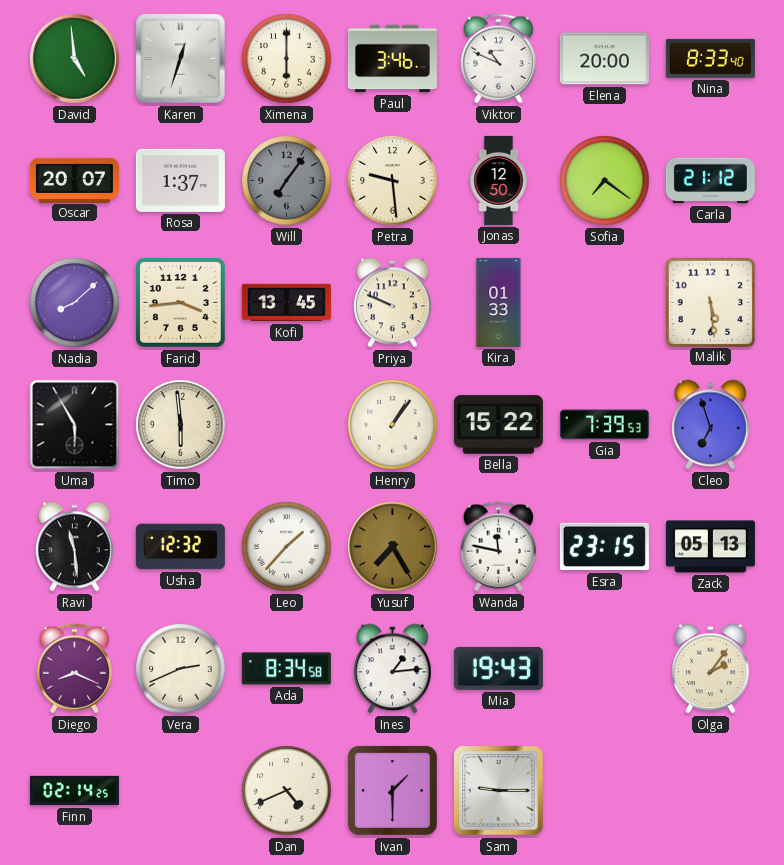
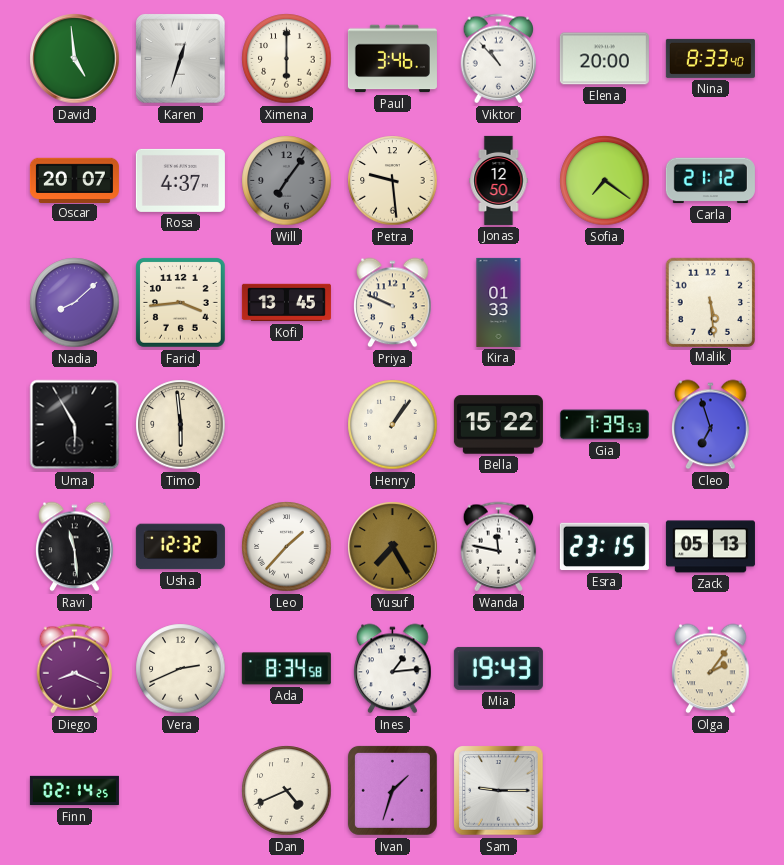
Viktor: 10:49 -> 10:53
Rosa: 1:37 -> 4:37
Ivan: 1:30 -> 1:33
